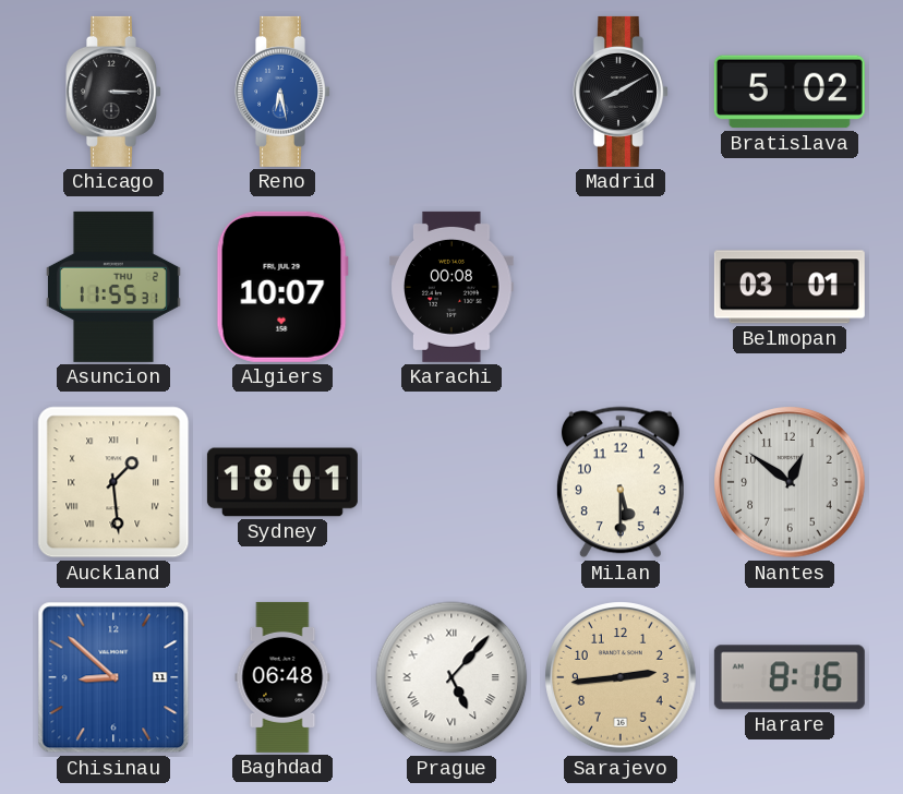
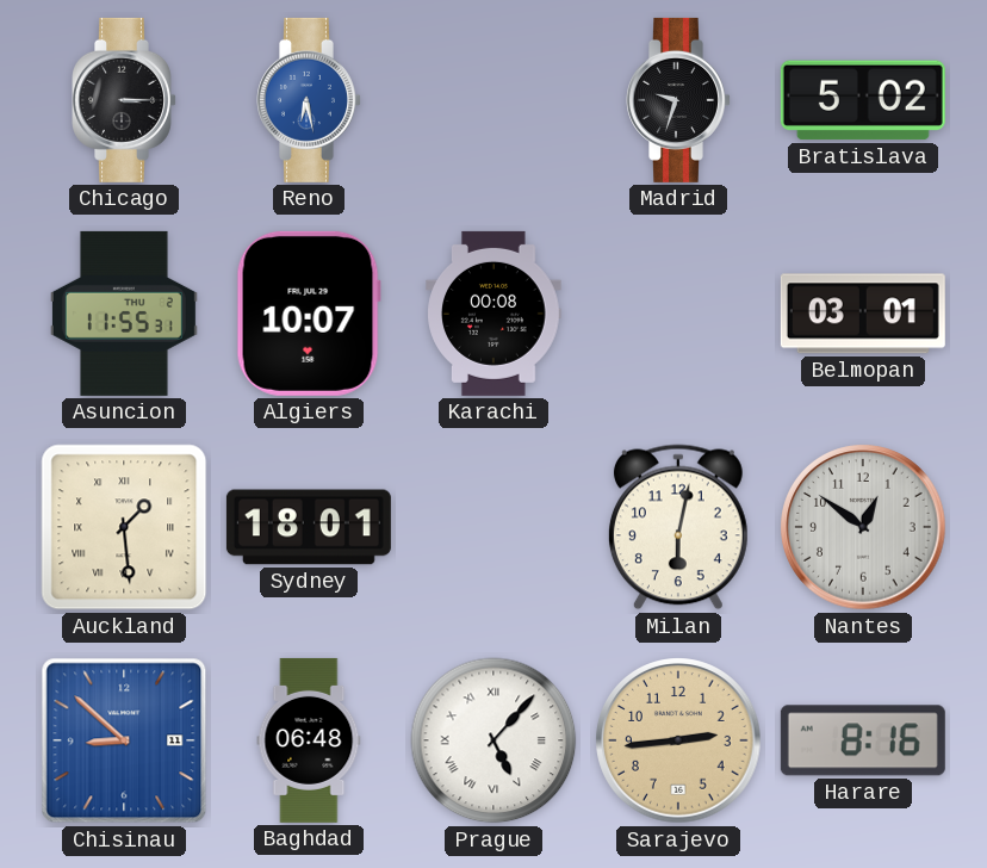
Madrid: 8:10 -> 9:33
Milan: 5:30 -> 6:02
